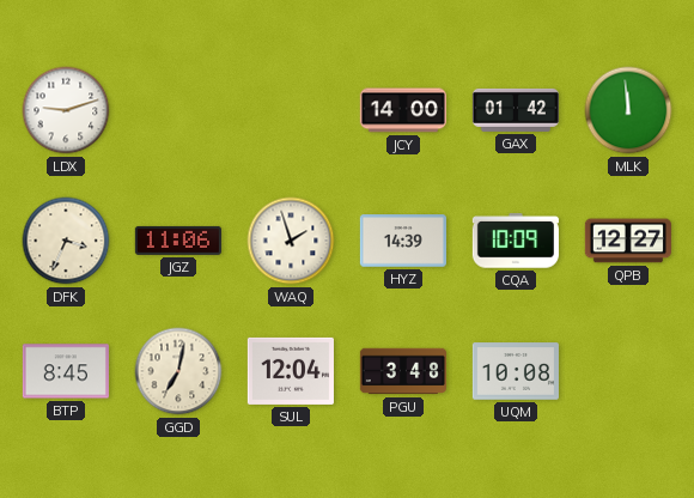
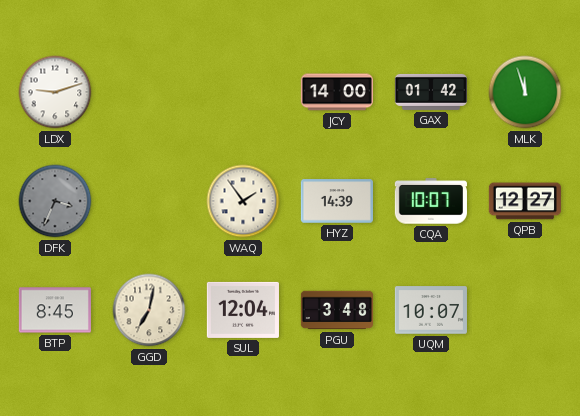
MLK: 11:59 -> 11:57
DFK dial: cream -> grey
JGZ: 11:06 -> none
WAQ: 1:57 -> 1:54
CQA: 10:09 -> 10:07
UQM: 10:08 -> 10:07
